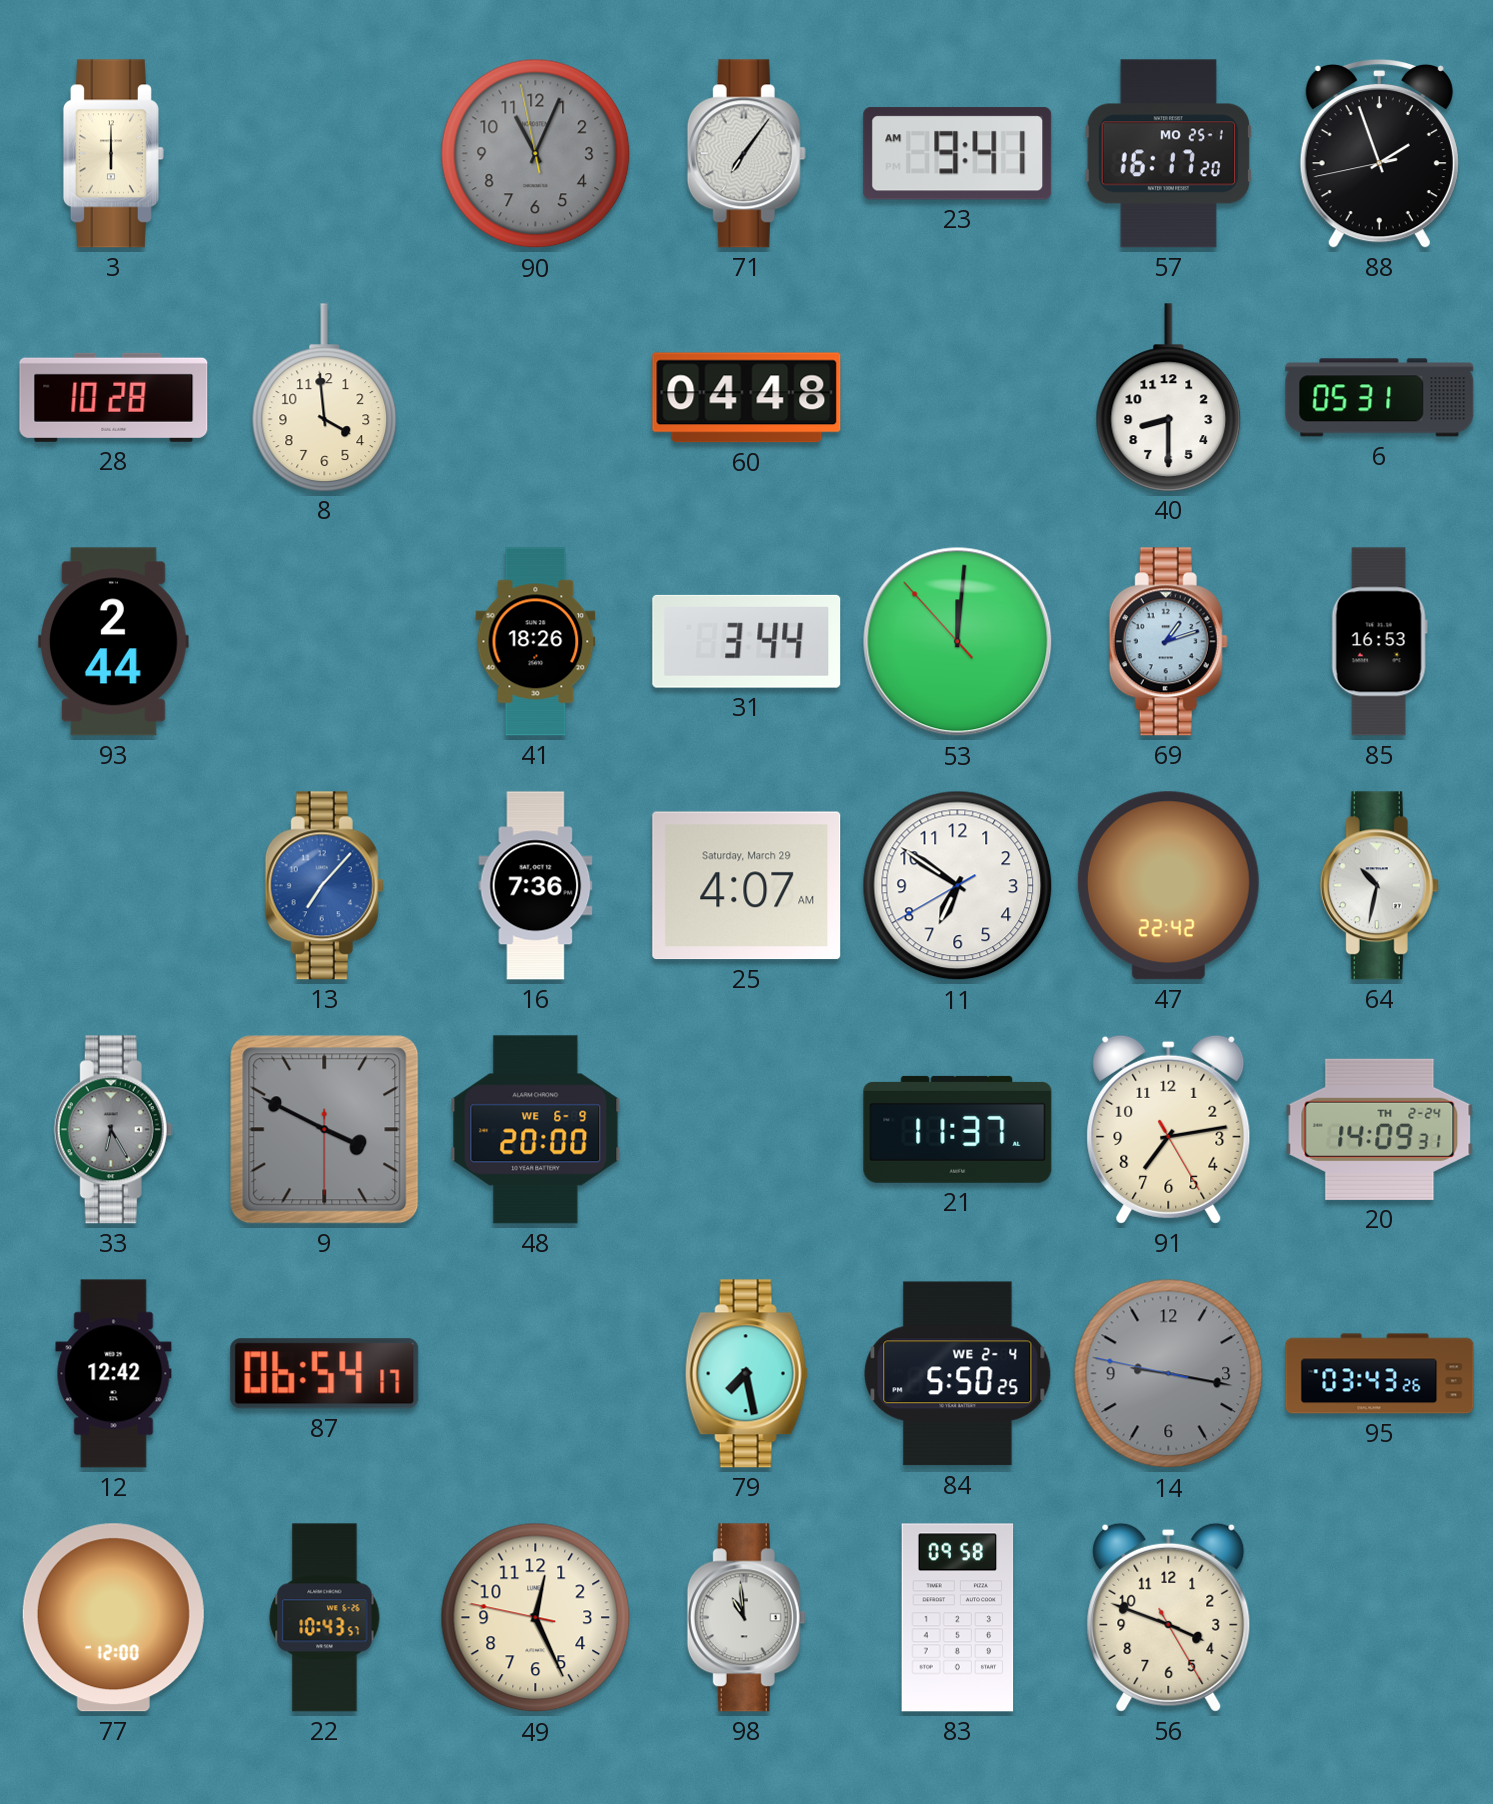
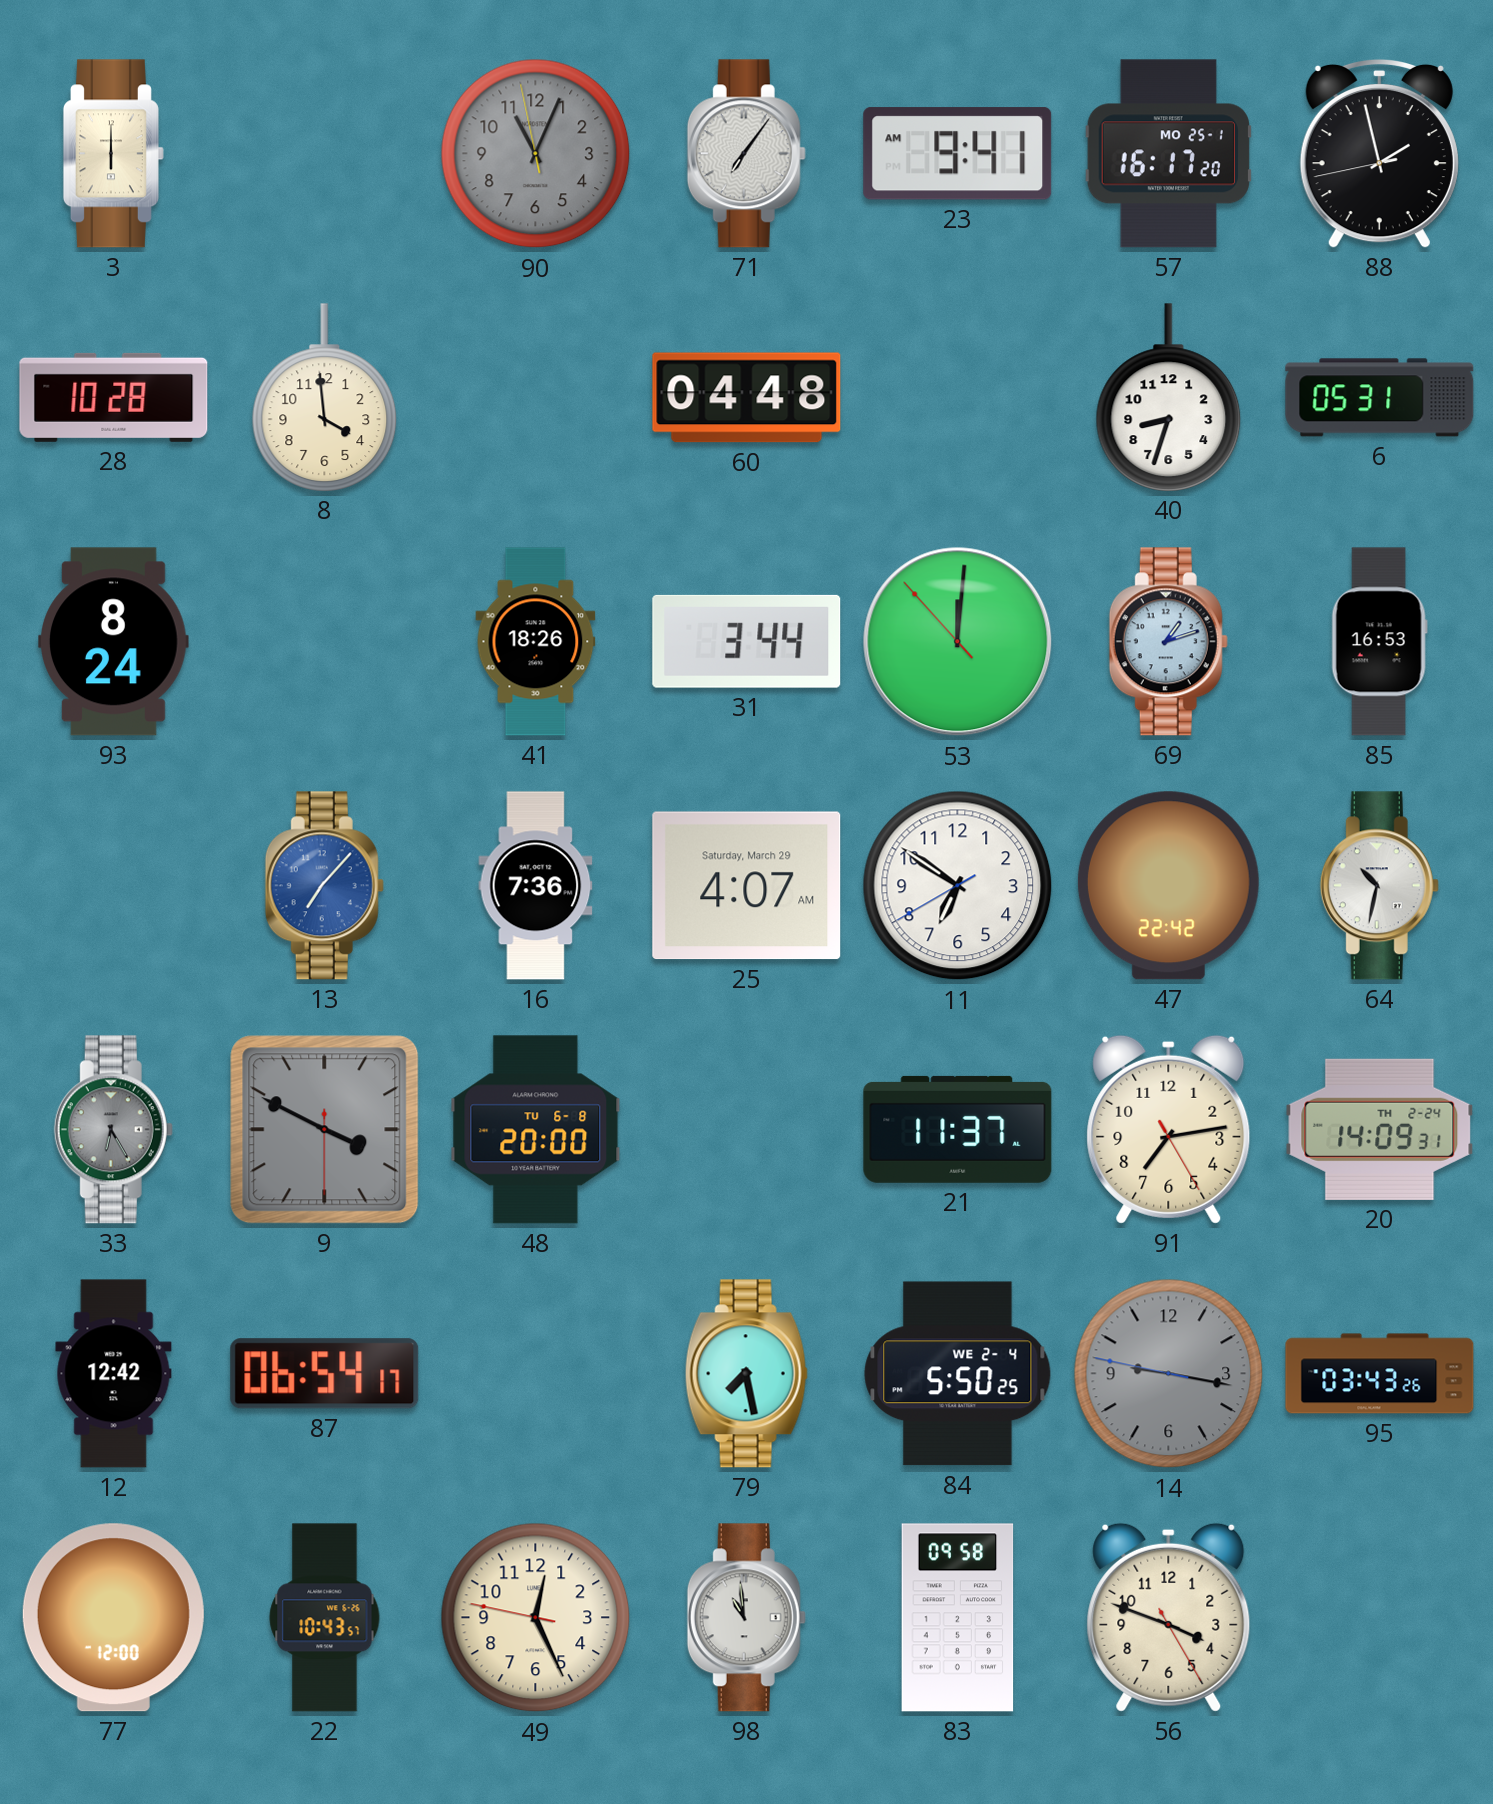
88: 1:56 -> 1:57
40: 8:30 -> 8:33
93: 2:44 -> 8:24
48 date: WE 6-9 -> TU 6-8
